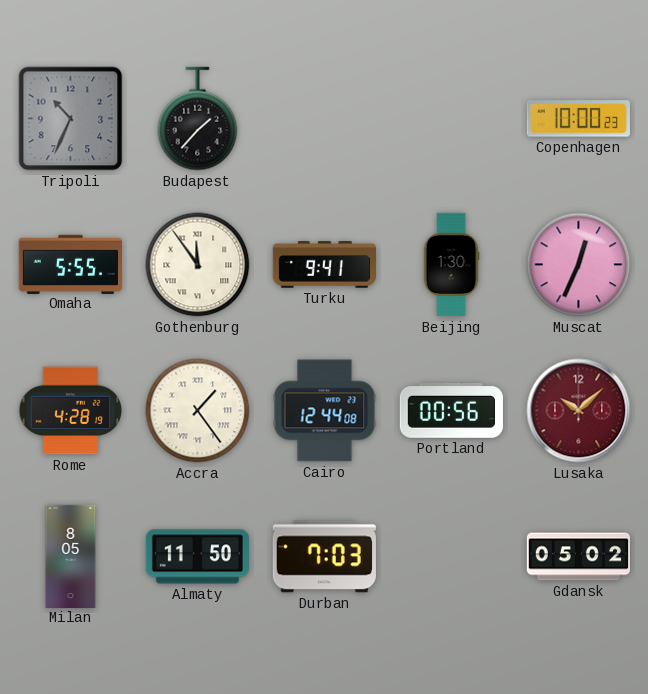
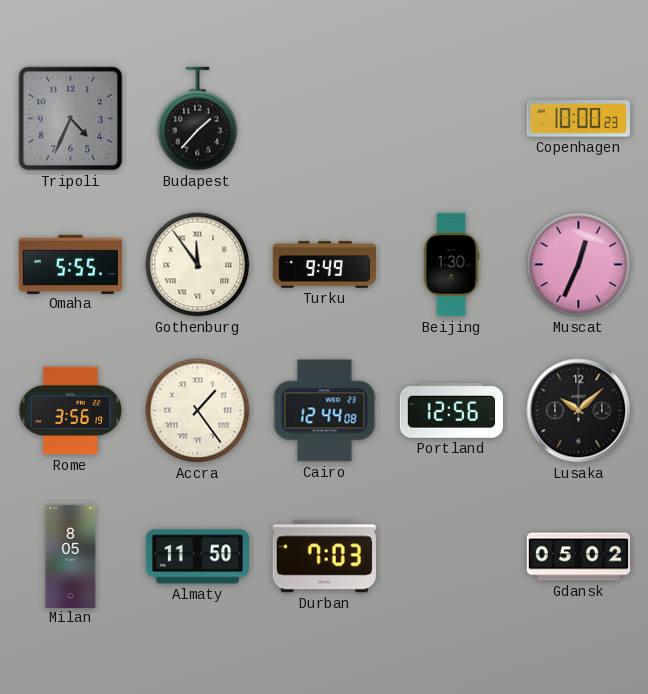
Tripoli: 10:34 -> 4:34
Turku: 9:41 -> 9:49
Rome: 4:28 -> 3:56
Portland: 00:56 -> 12:56
Lusaka dial: burgundy -> black
